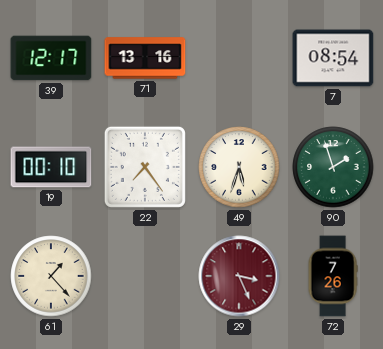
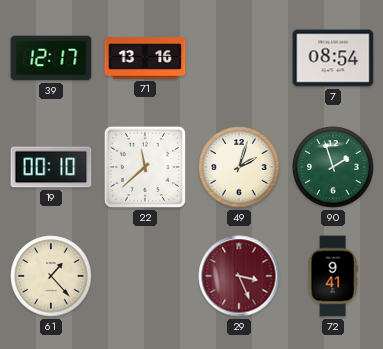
22: 7:24 -> 11:38
49: 5:33 -> 2:03
72: 7:26 -> 9:41
